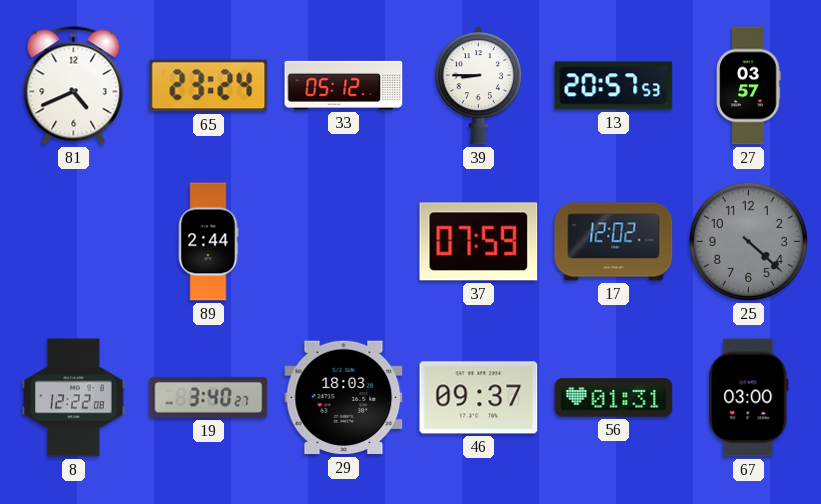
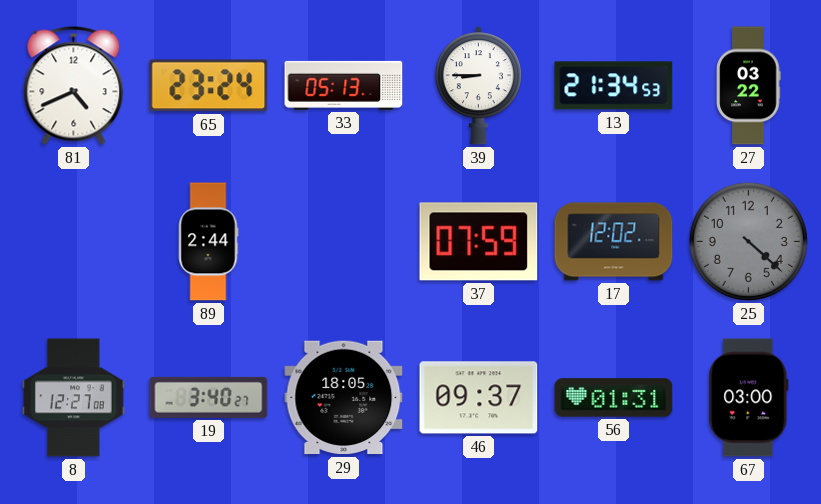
33: 05:12 -> 05:13
13: 20:57 -> 21:34
27: 03:57 -> 03:22
8: 12:22 -> 12:27
29: 18:03 -> 18:05
